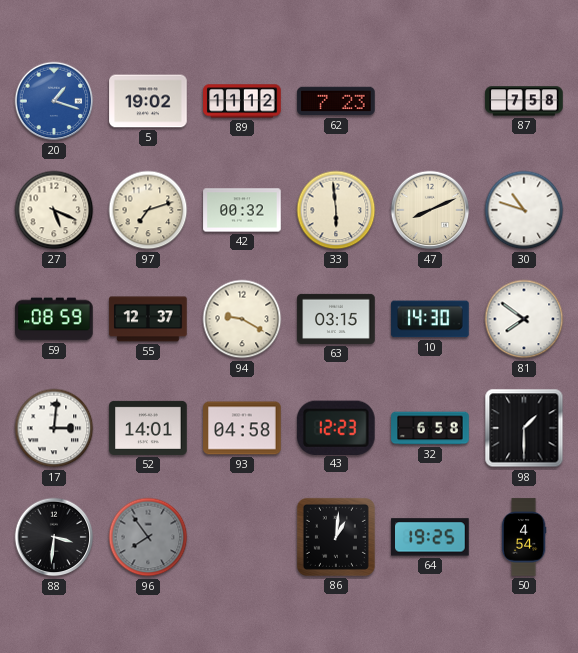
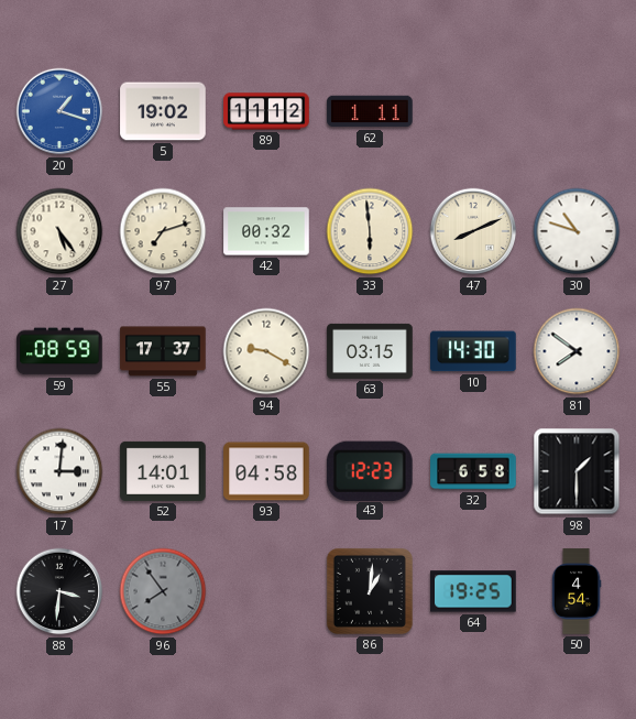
62: 7:23 -> 1:11
87: 7:58 -> none
27: 5:19 -> 5:24
55: 12:37 -> 17:37
